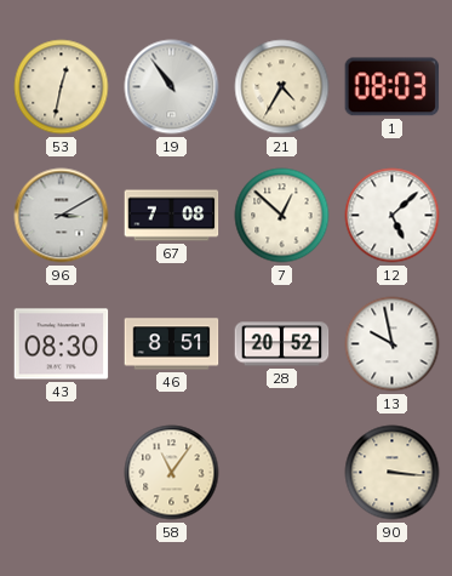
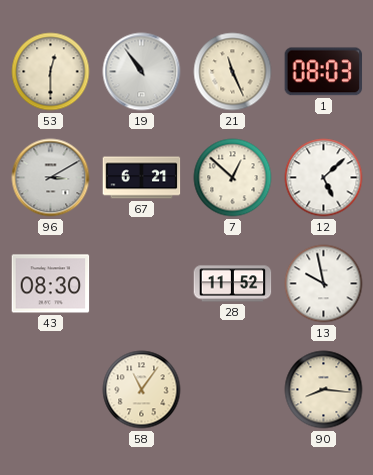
53: 12:32 -> 12:30
21: 4:35 -> 11:26
67: 7:08 -> 6:21
46: 8:51 -> none
28: 20:52 -> 11:52
90: 3:16 -> 8:16
